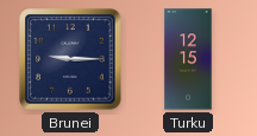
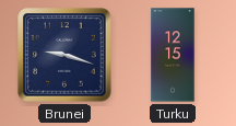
Brunei: 9:15 -> 9:18
